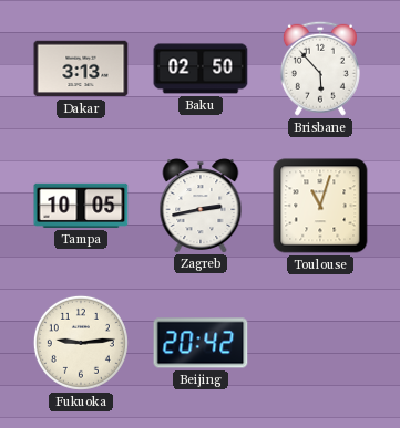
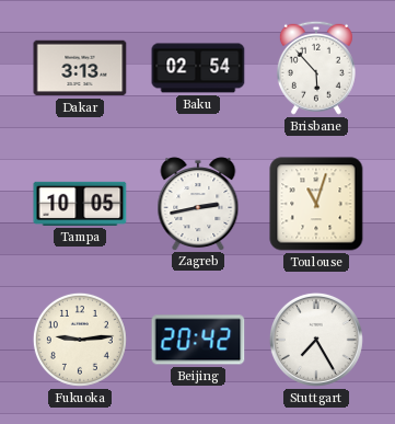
Baku: 02:50 -> 02:54
Stuttgart: none -> 7:25
